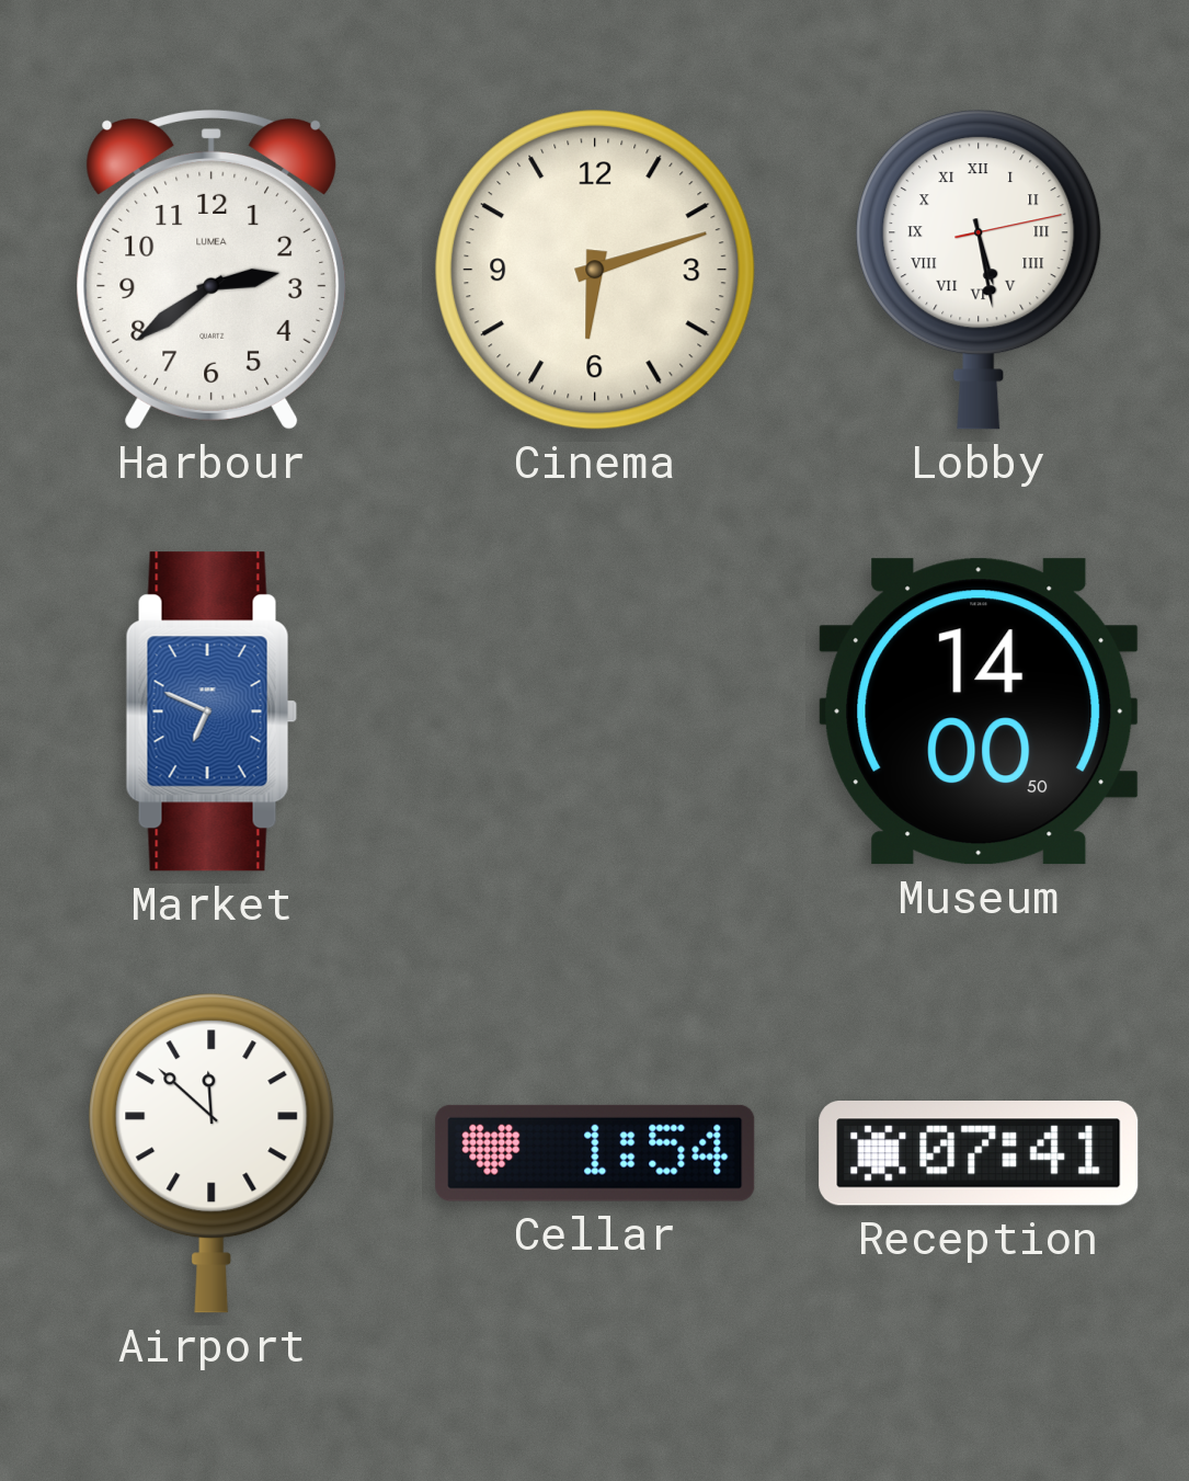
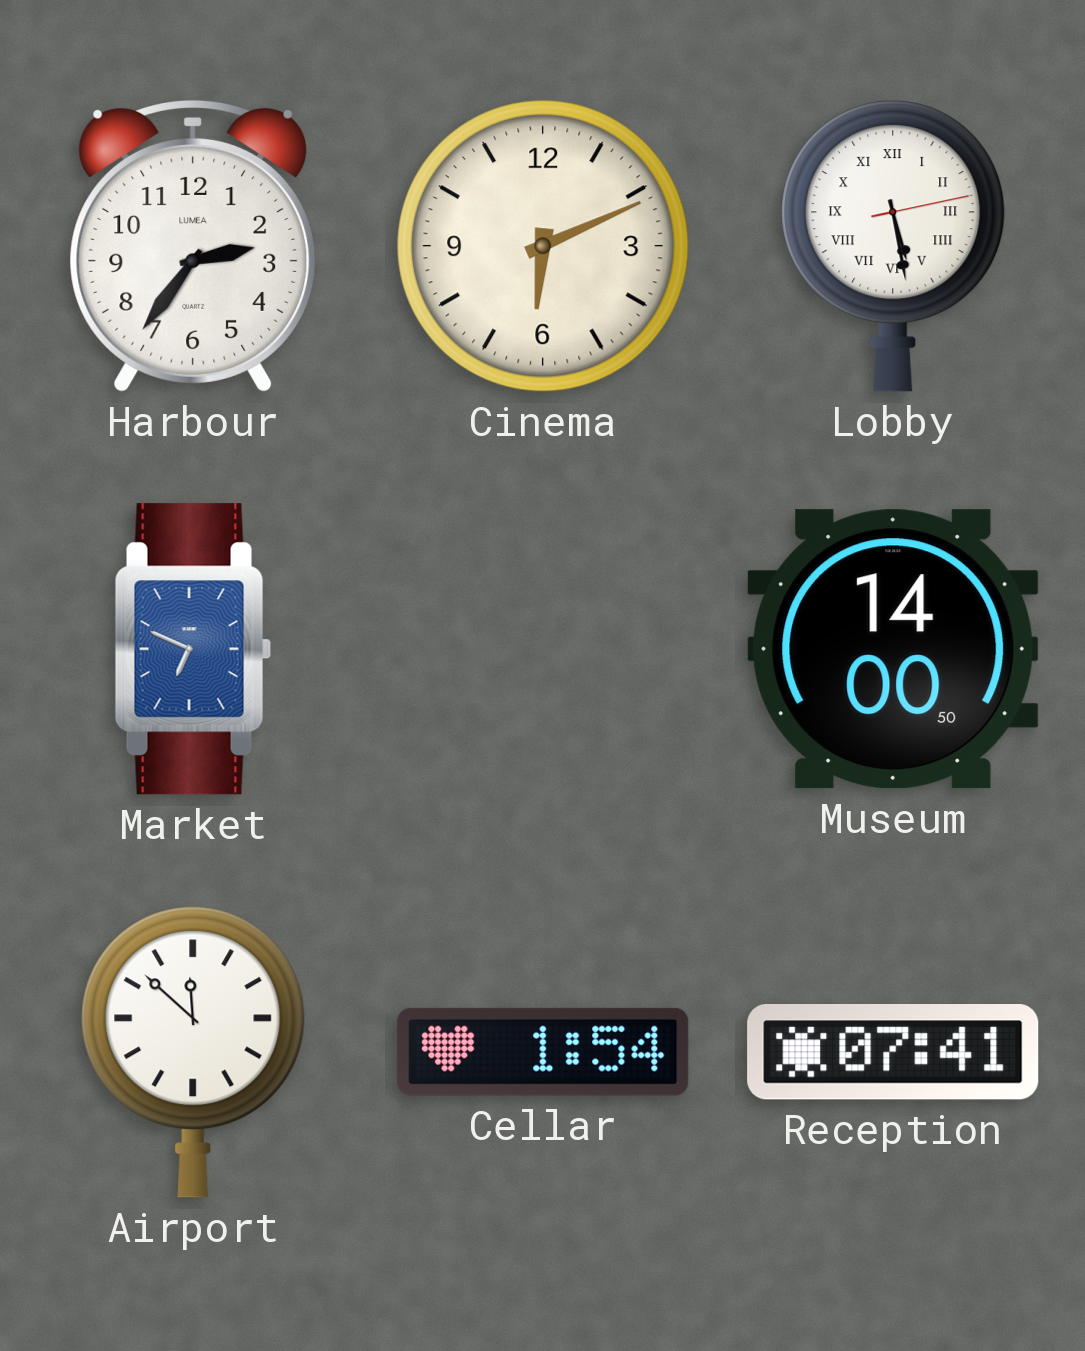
Harbour: 2:39 -> 2:36
Cinema: 6:12 -> 6:11
